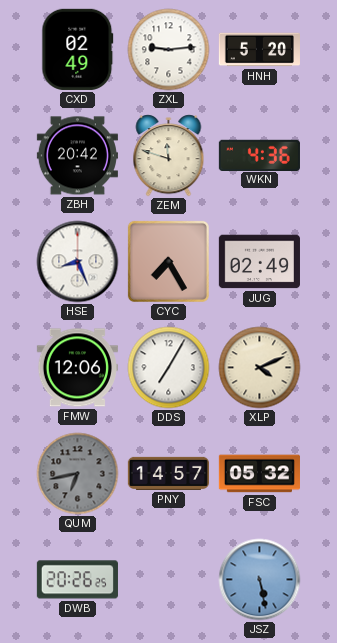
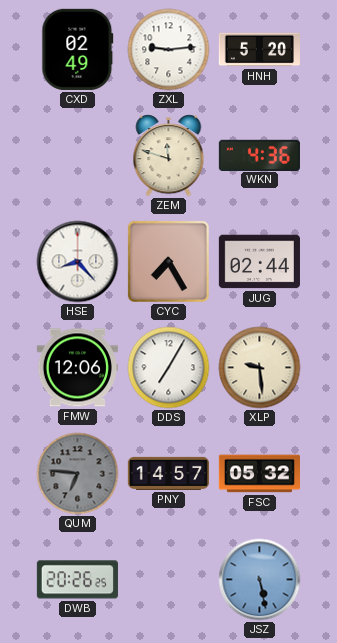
ZBH: 20:42 -> none
HSE: 8:26 -> 8:23
JUG: 02:49 -> 02:44
XLP: 4:11 -> 9:29
QUM: 6:43 -> 6:46
